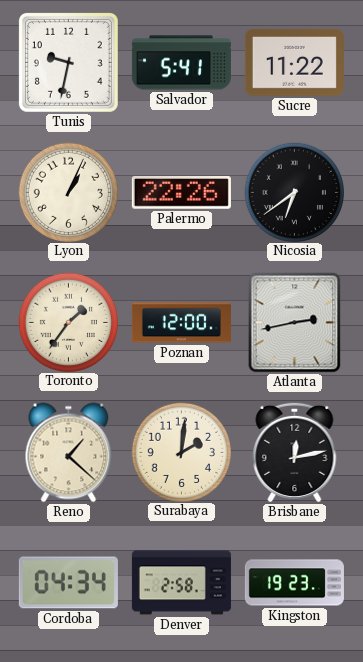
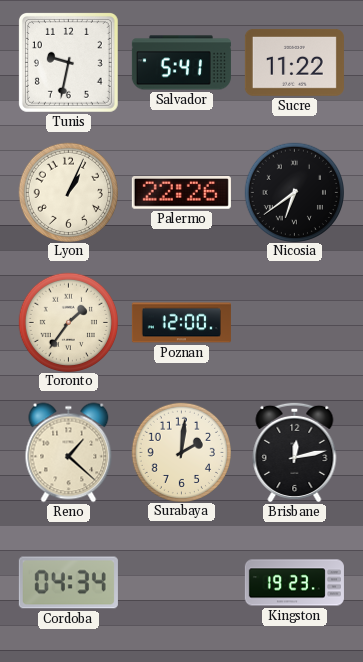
Atlanta: 2:43 -> none
Denver: 2:58 -> none
